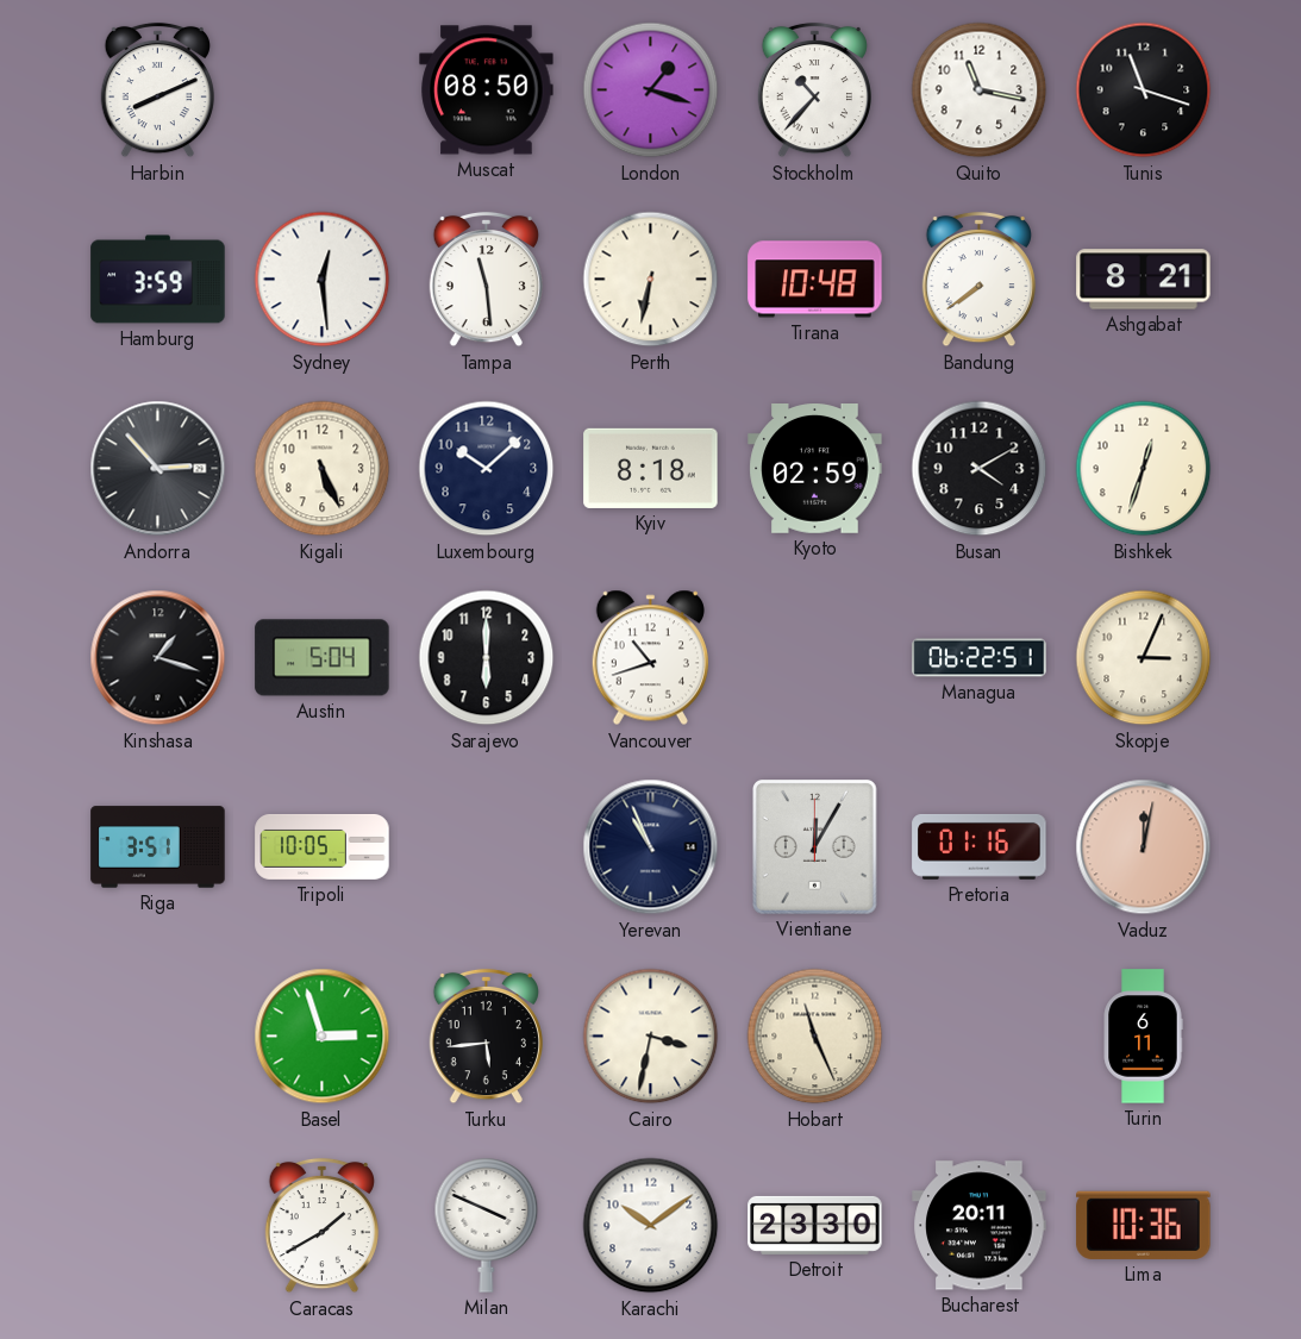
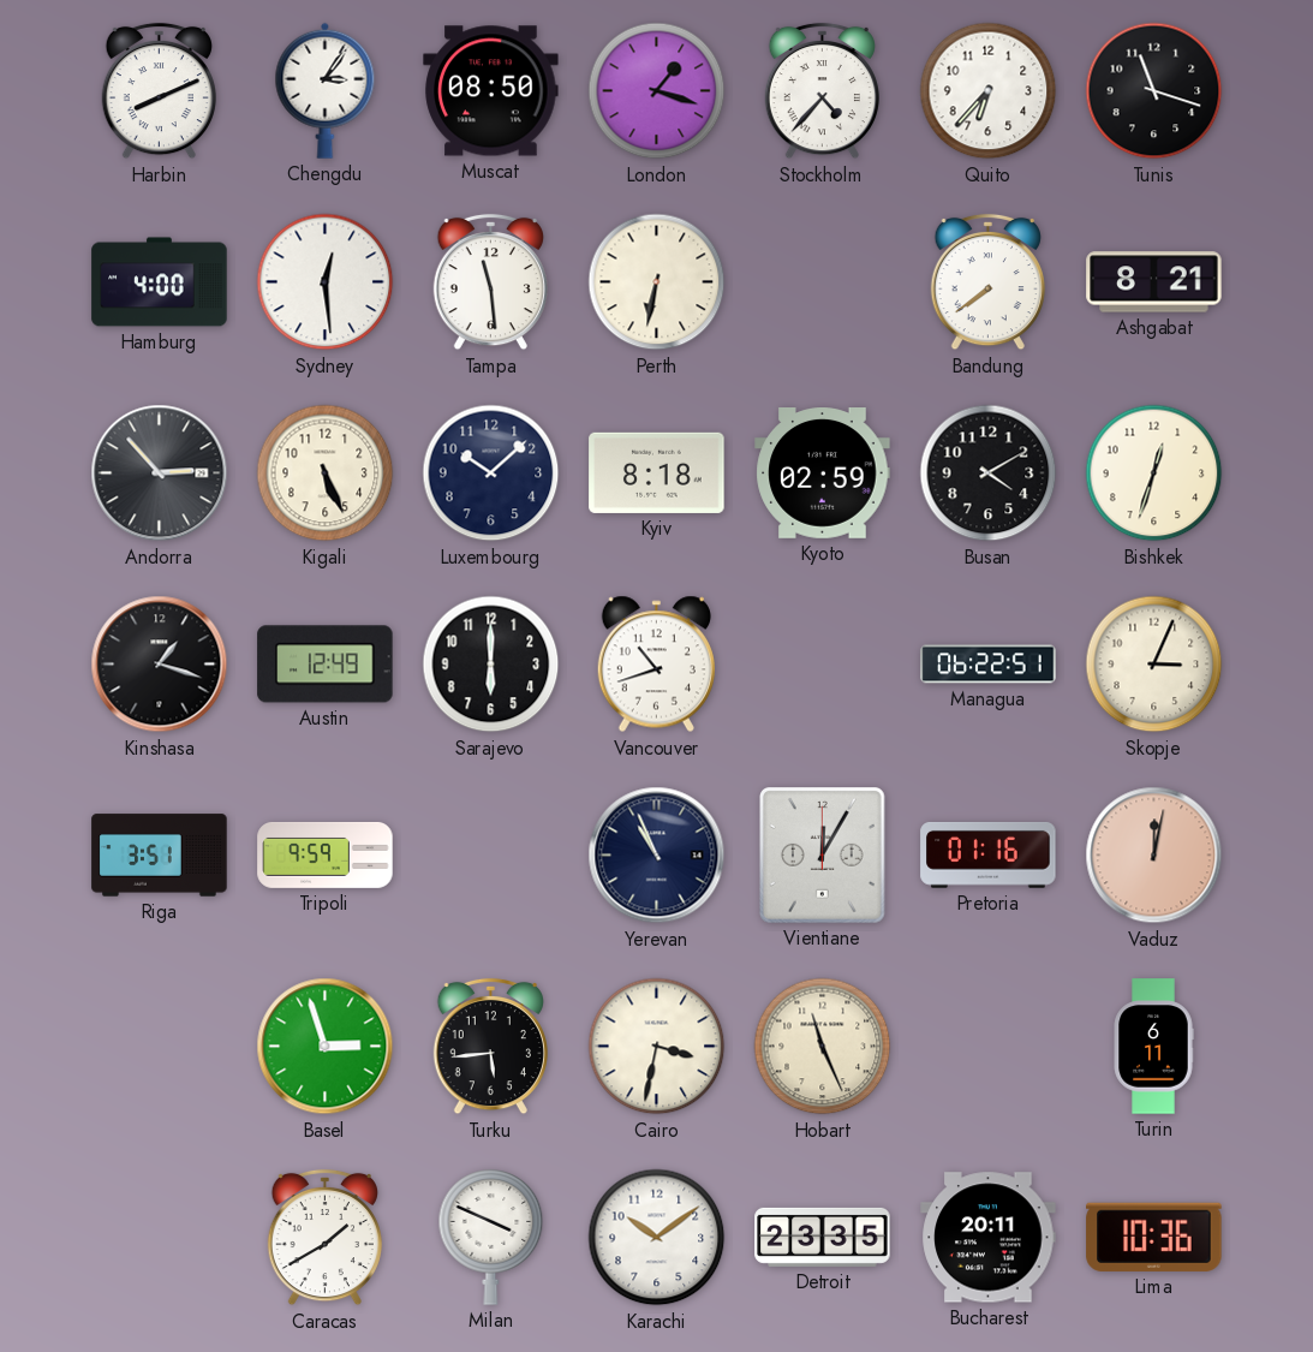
Chengdu: none -> 3:06
Stockholm: 10:37 -> 4:37
Quito: 11:17 -> 6:37
Hamburg: 3:59 -> 4:00
Tirana: 10:48 -> none
Austin: 5:04 -> 12:49
Tripoli: 10:05 -> 9:59
Detroit: 23:30 -> 23:35
